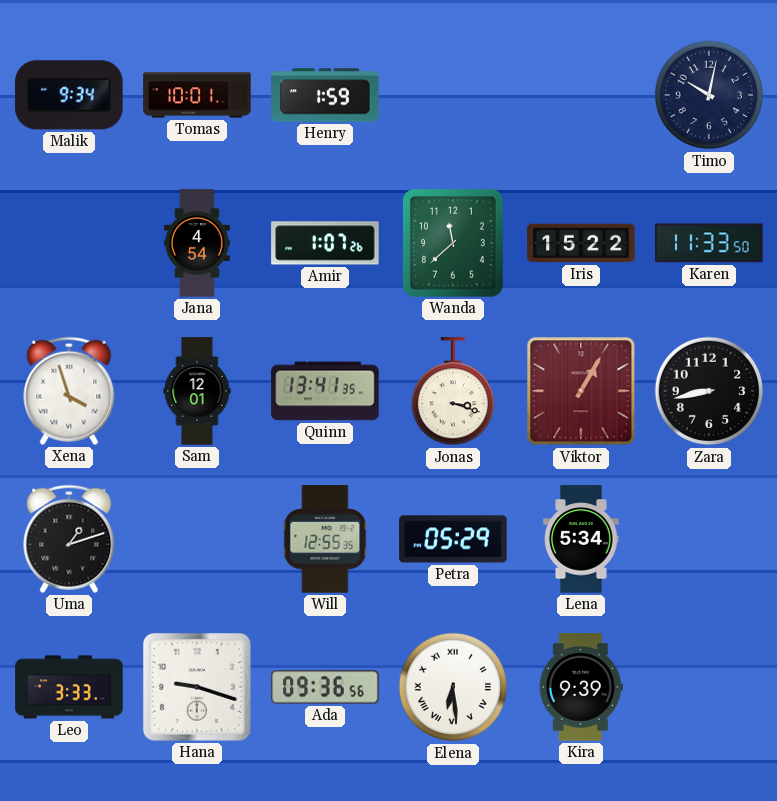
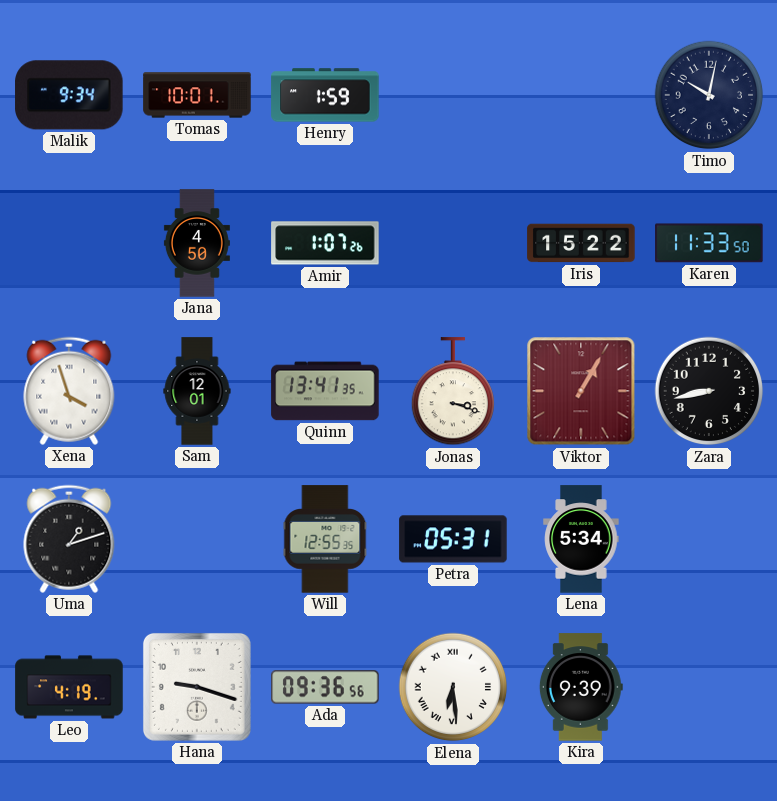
Jana: 4:54 -> 4:50
Wanda: 11:38 -> none
Petra: 05:29 -> 05:31
Leo: 3:33 -> 4:19
